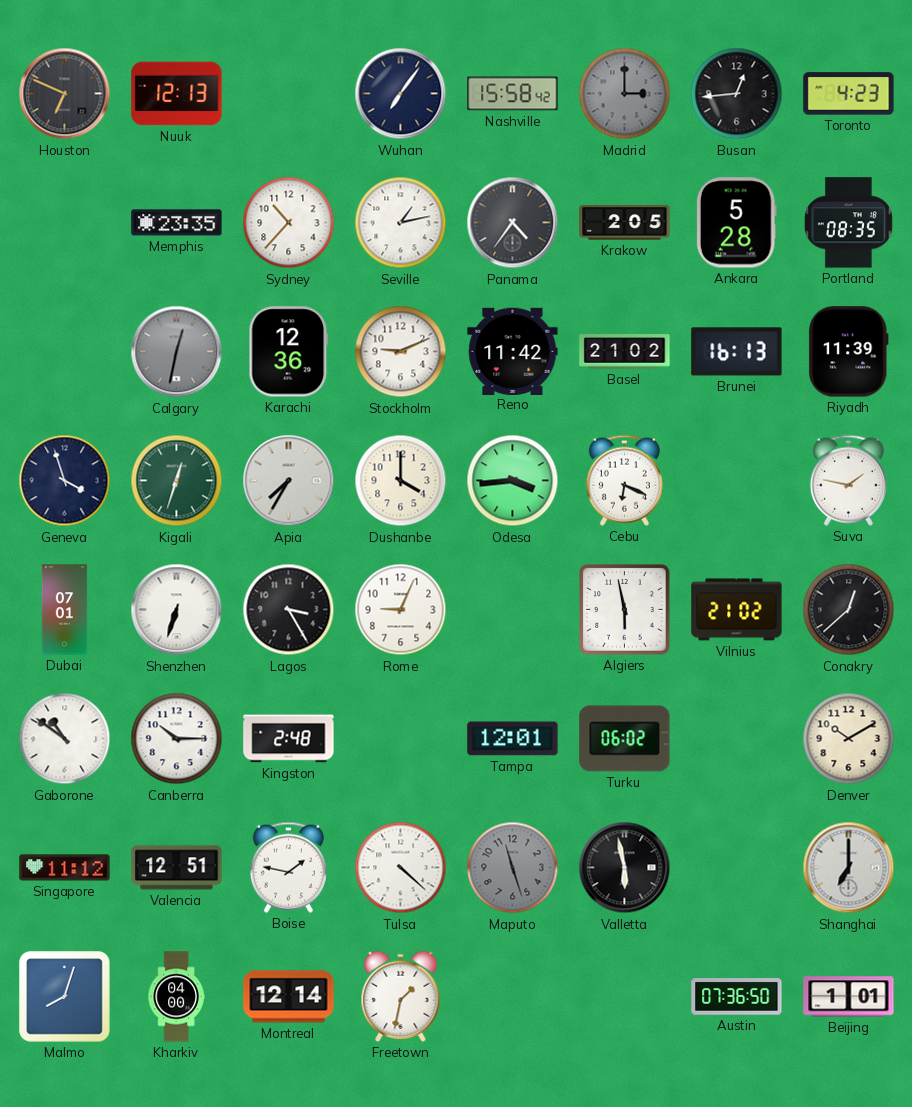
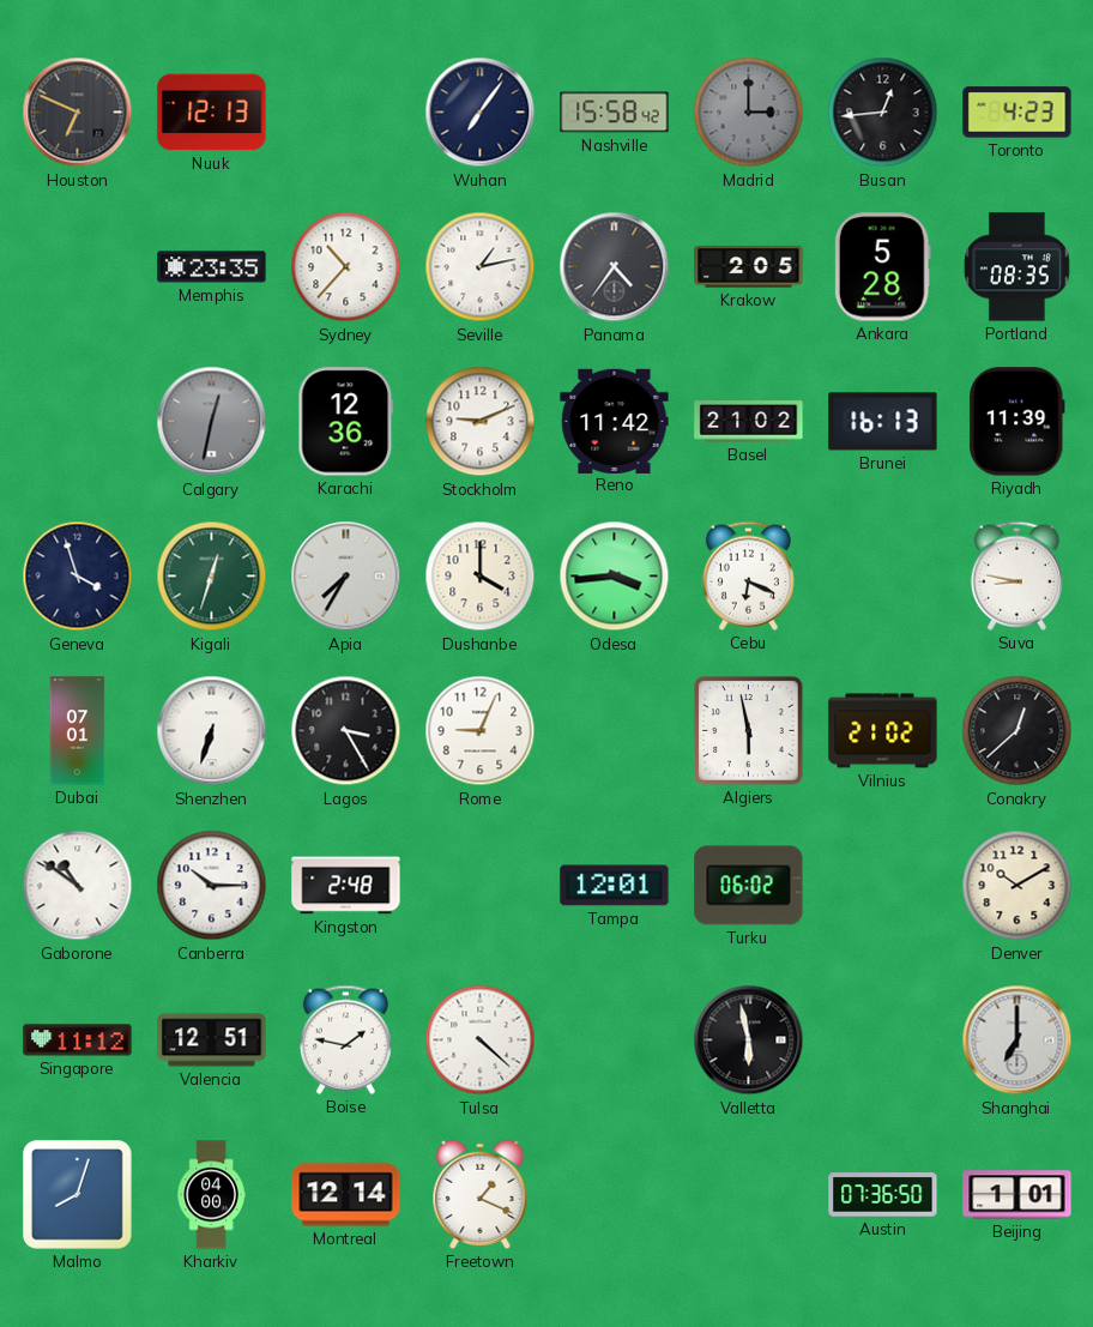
Suva: 1:47 -> 8:47
Maputo: 11:27 -> none
Freetown: 1:32 -> 1:19
